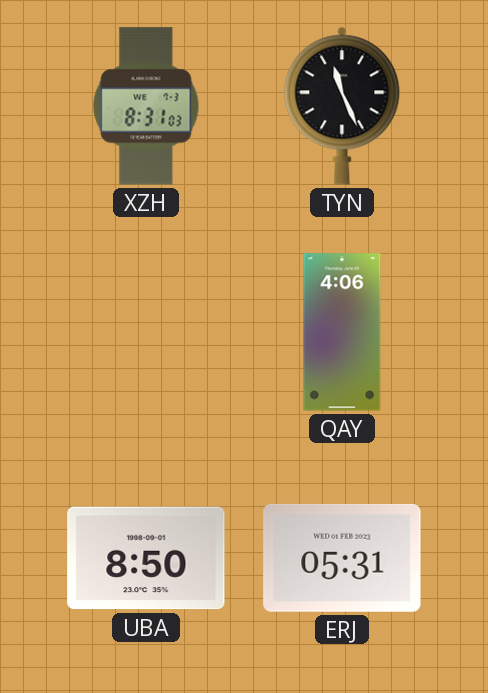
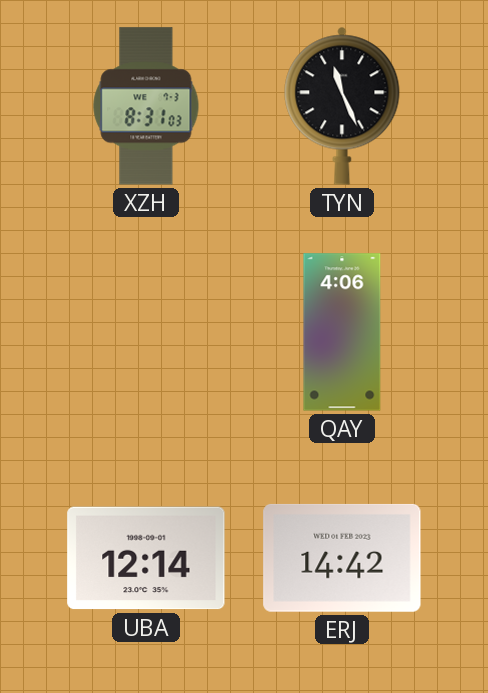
UBA: 8:50 -> 12:14
ERJ: 05:31 -> 14:42
